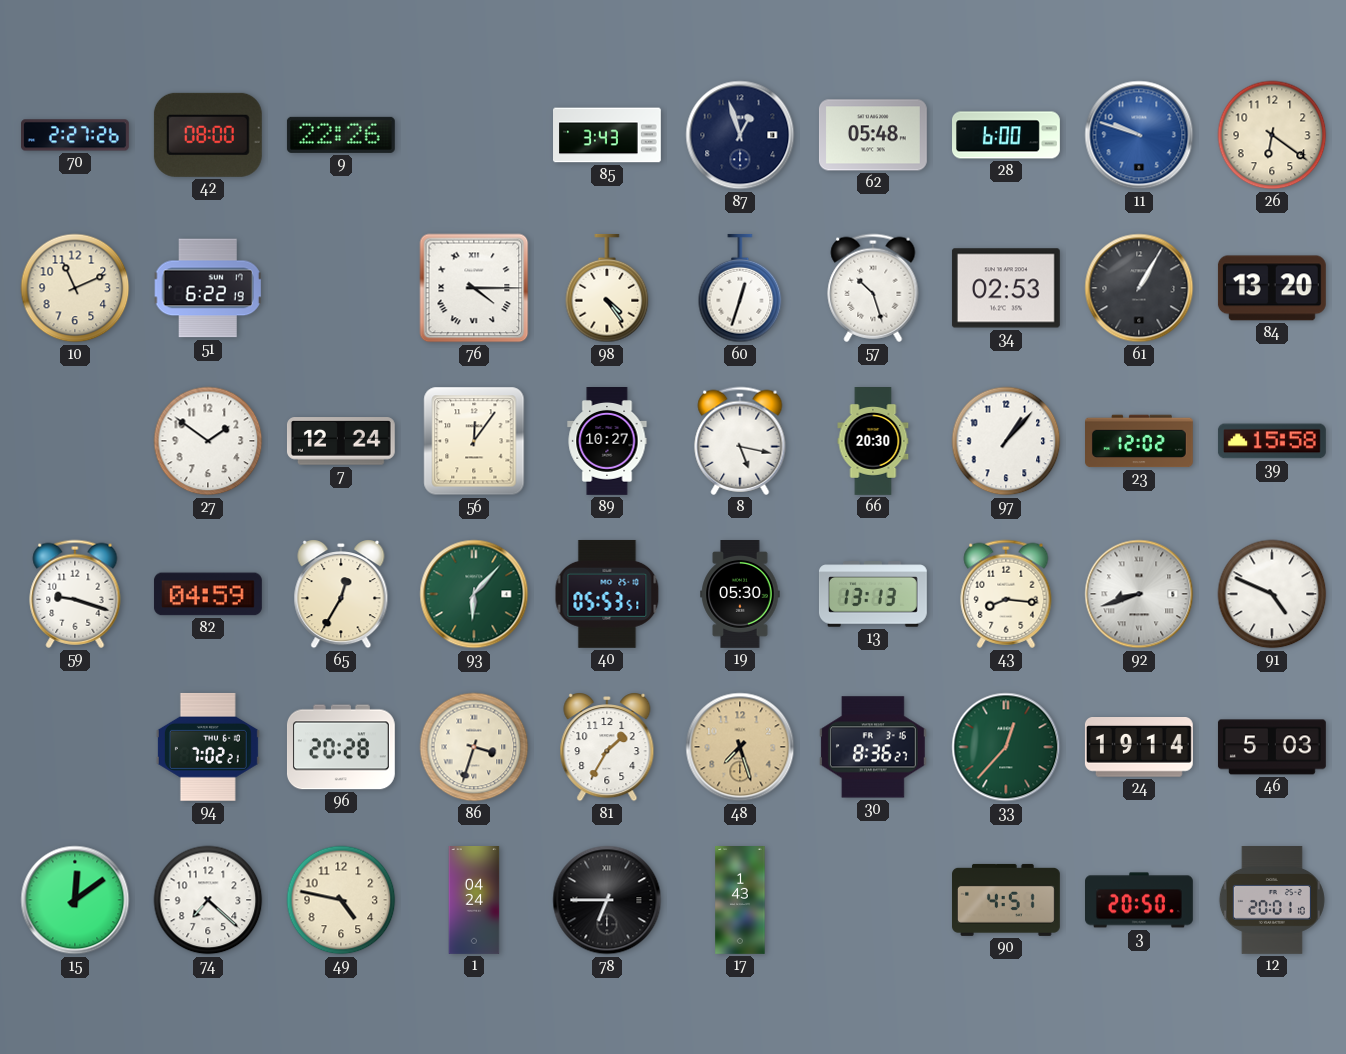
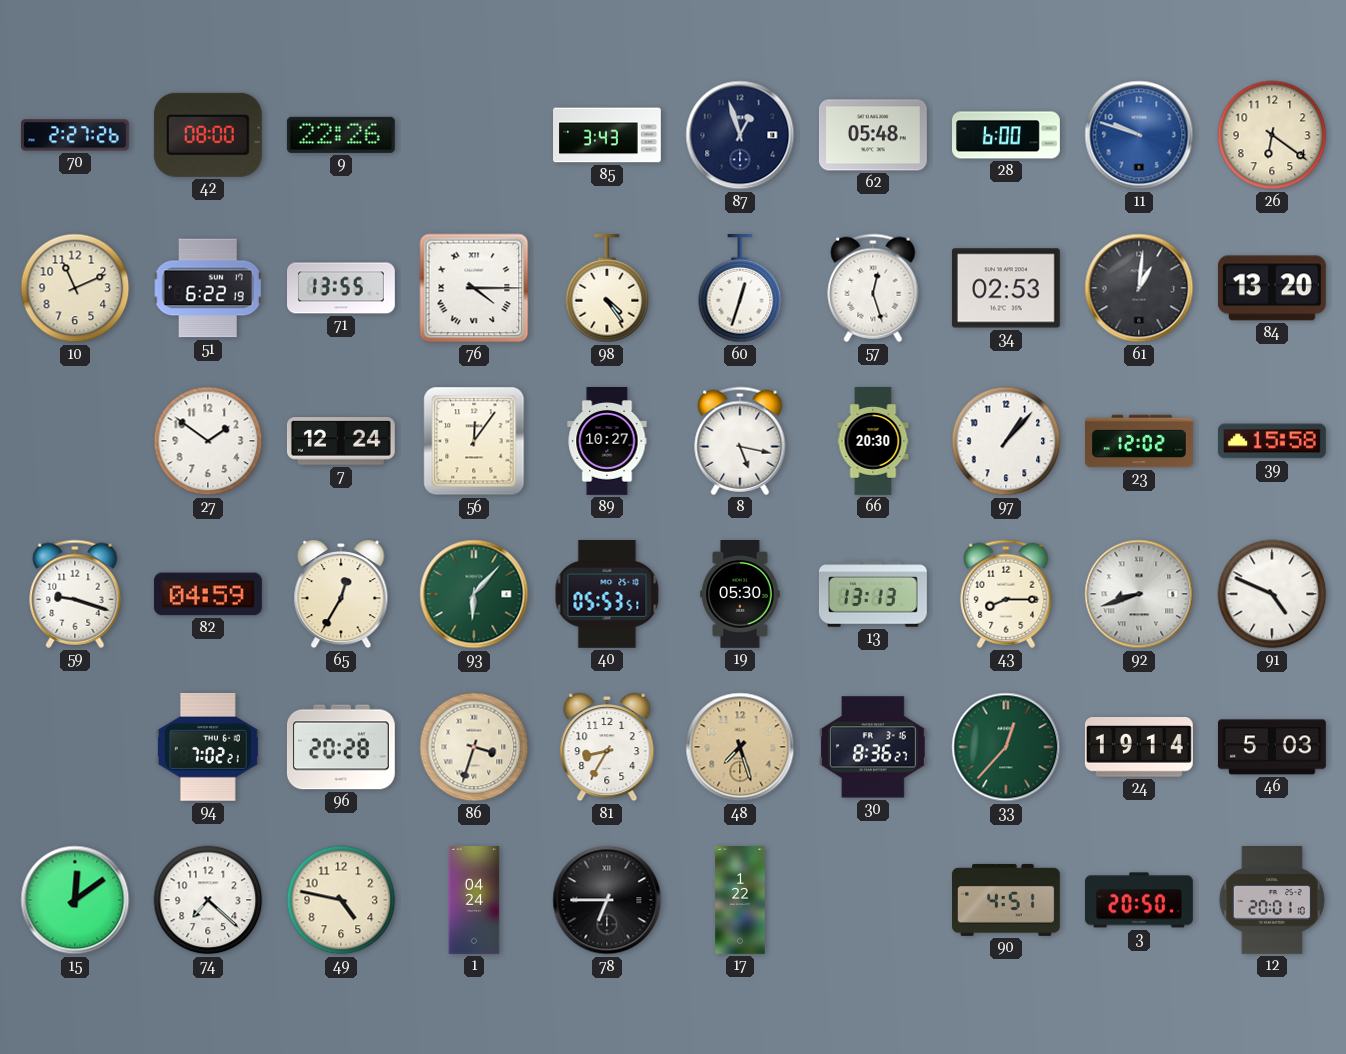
71: none -> 13:55
57: 10:27 -> 12:27
61: 1:05 -> 1:01
43: 8:16 -> 8:15
81: 1:35 -> 8:35
17: 1:43 -> 1:22
